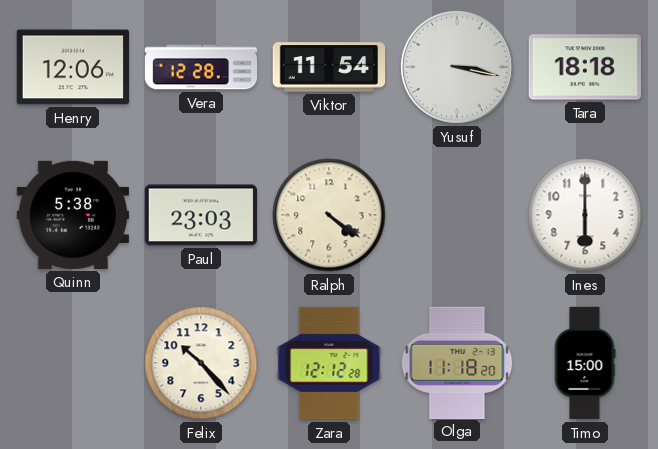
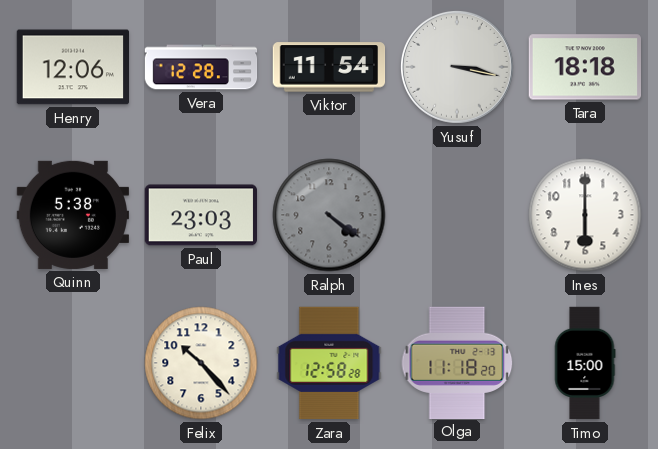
Ralph dial: cream -> grey
Zara: 12:12 -> 12:58
